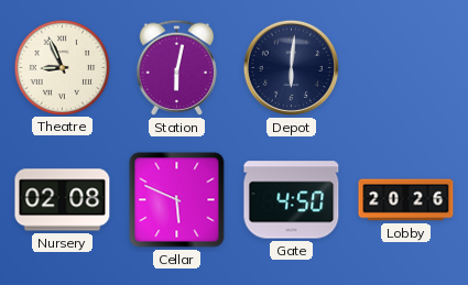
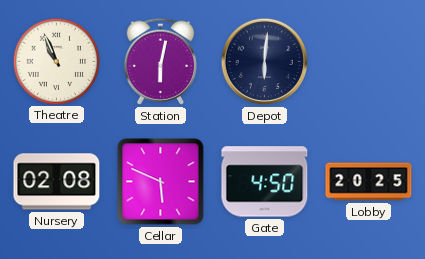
Theatre: 8:56 -> 10:56
Lobby: 20:26 -> 20:25
